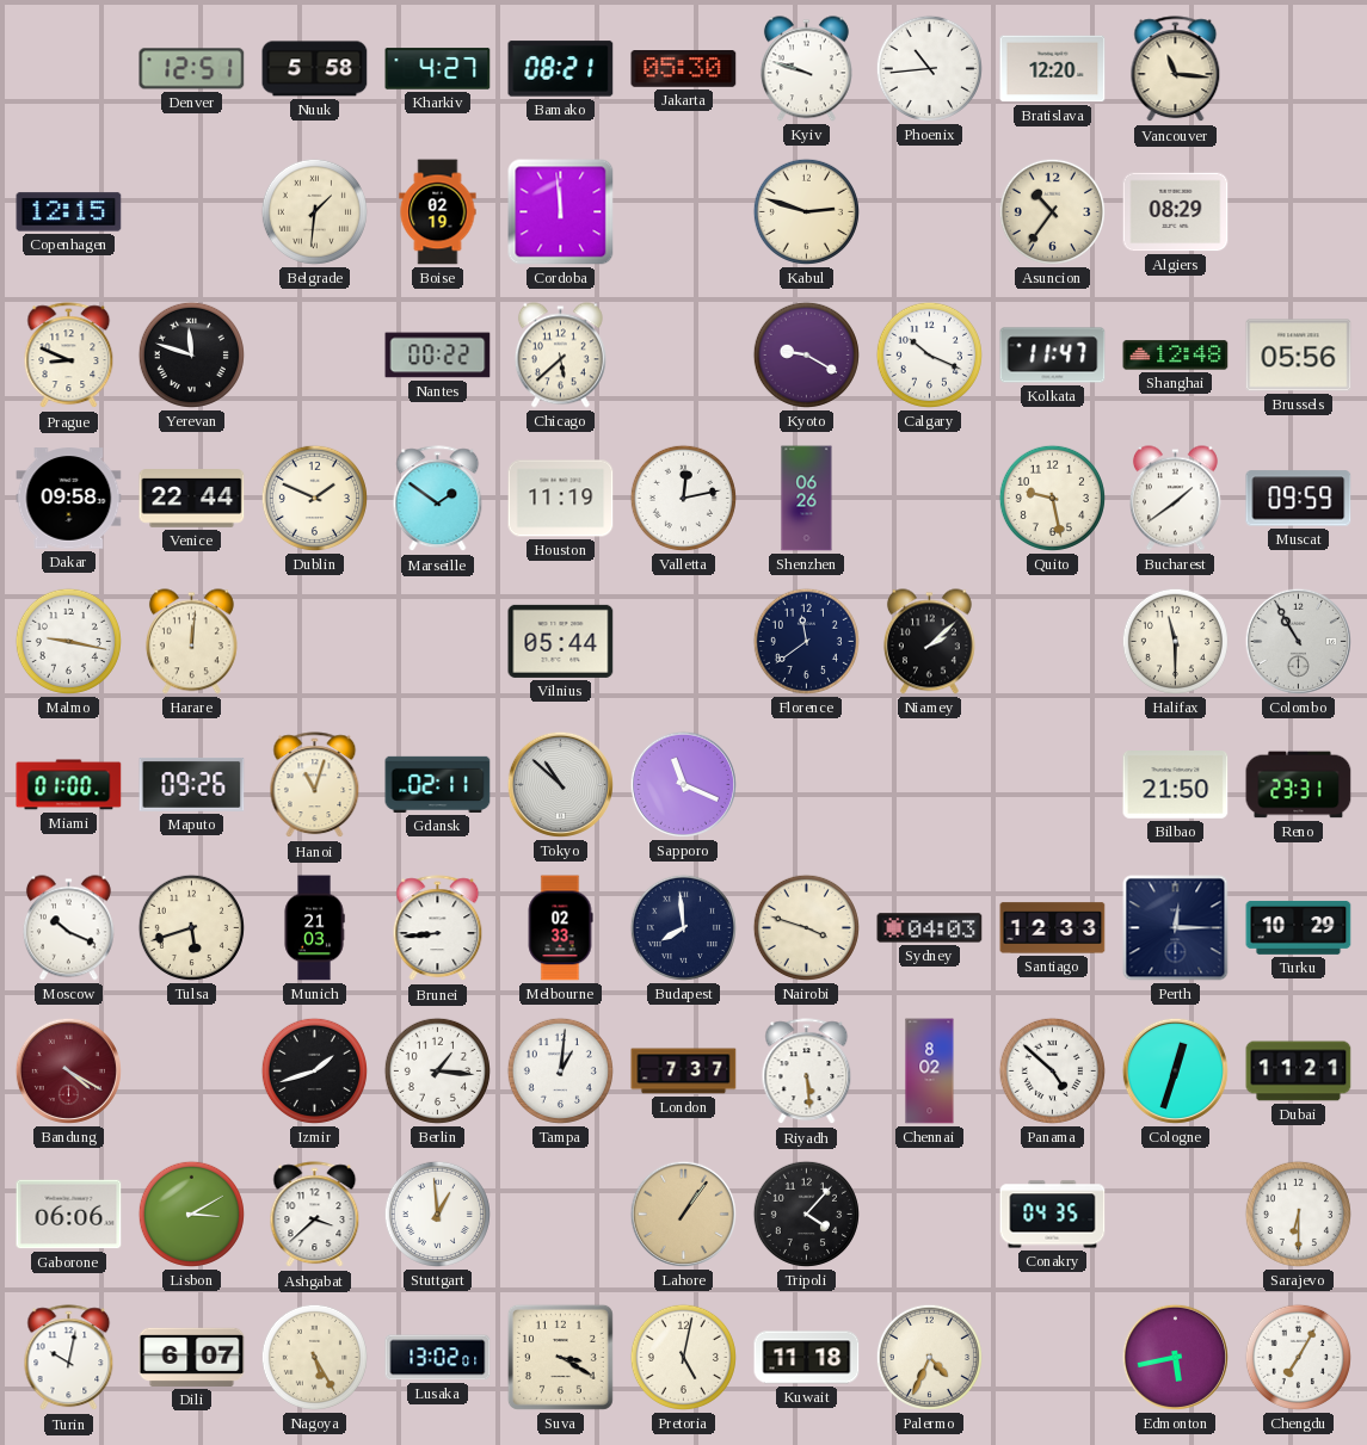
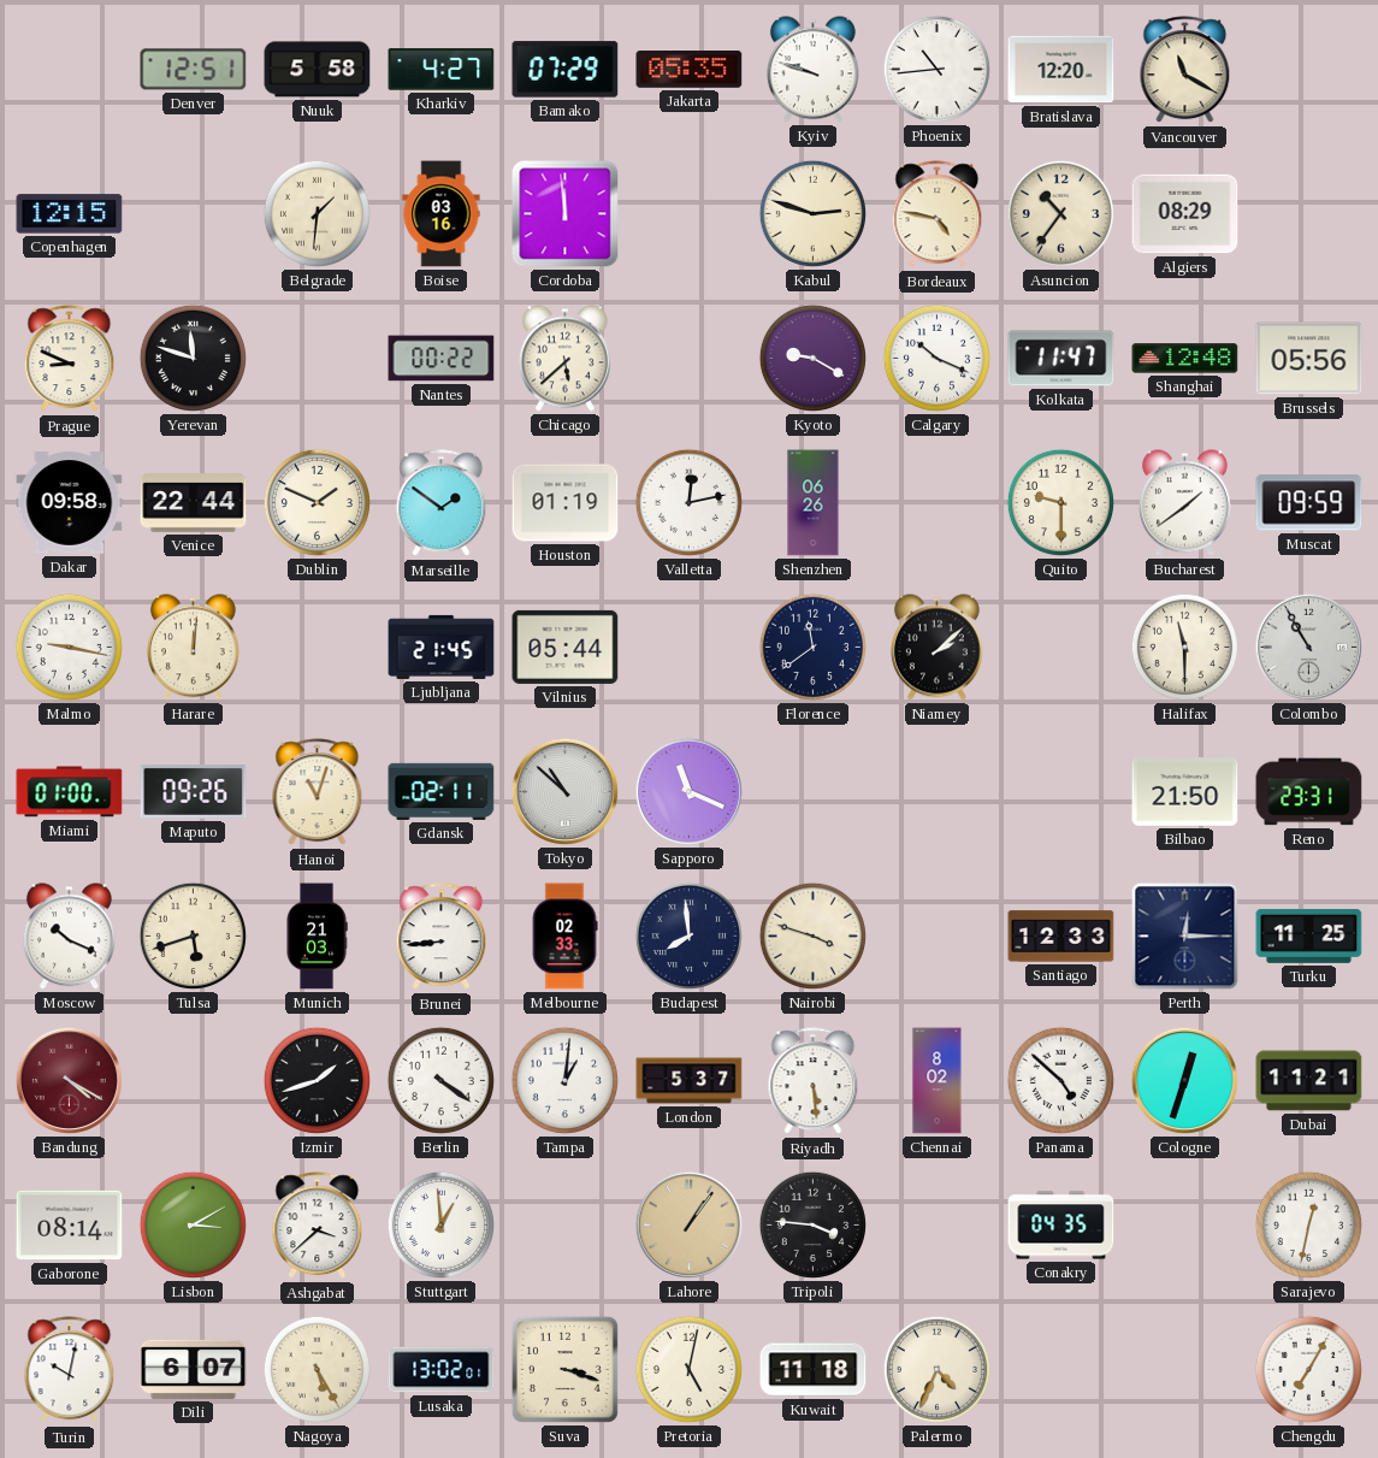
Bamako: 08:21 -> 07:29
Jakarta: 05:30 -> 05:35
Vancouver: 11:16 -> 11:20
Boise: 02:19 -> 03:16
Bordeaux: none -> 4:47
Houston: 11:19 -> 01:19
Quito: 9:28 -> 9:30
Ljubljana: none -> 21:45
Sydney: 04:03 -> none
Turku: 10:29 -> 11:25
Berlin: 1:16 -> 4:21
London: 7:37 -> 5:37
Gaborone: 06:06 -> 08:14
Tripoli: 4:07 -> 3:46
Sarajevo: 6:30 -> 12:32
Suva: 3:20 -> 3:18
Edmonton: 5:43 -> none
